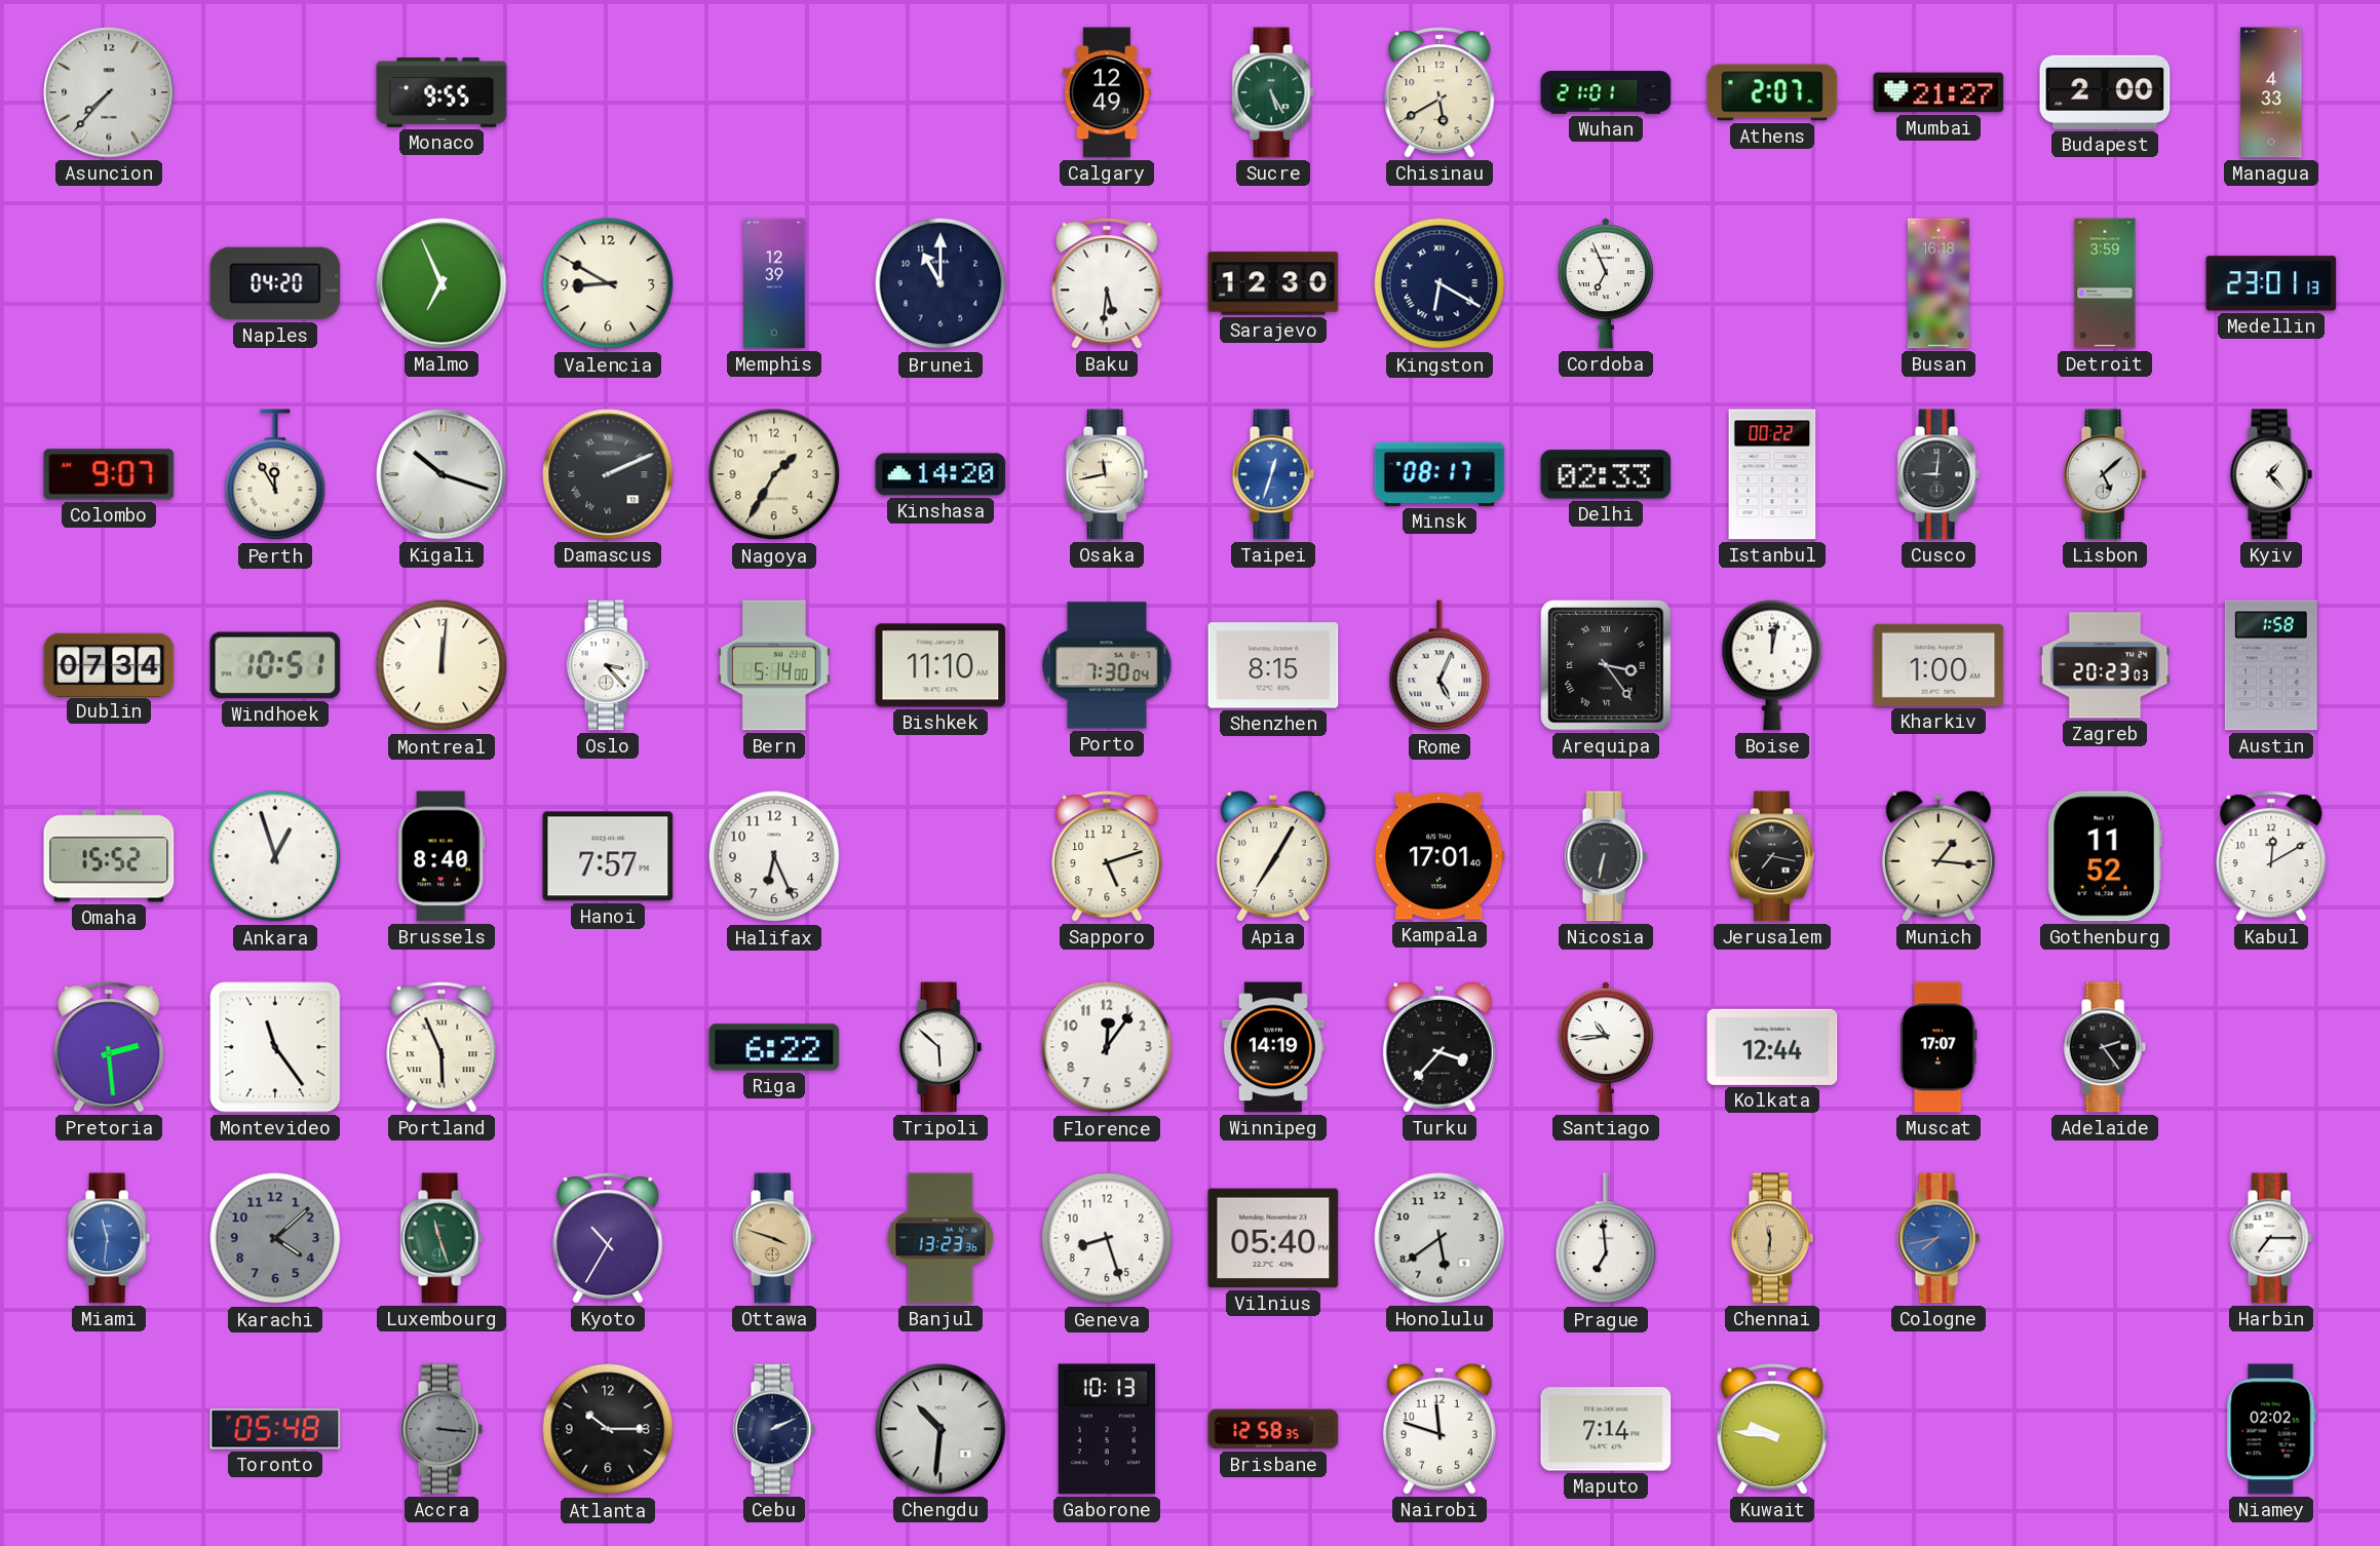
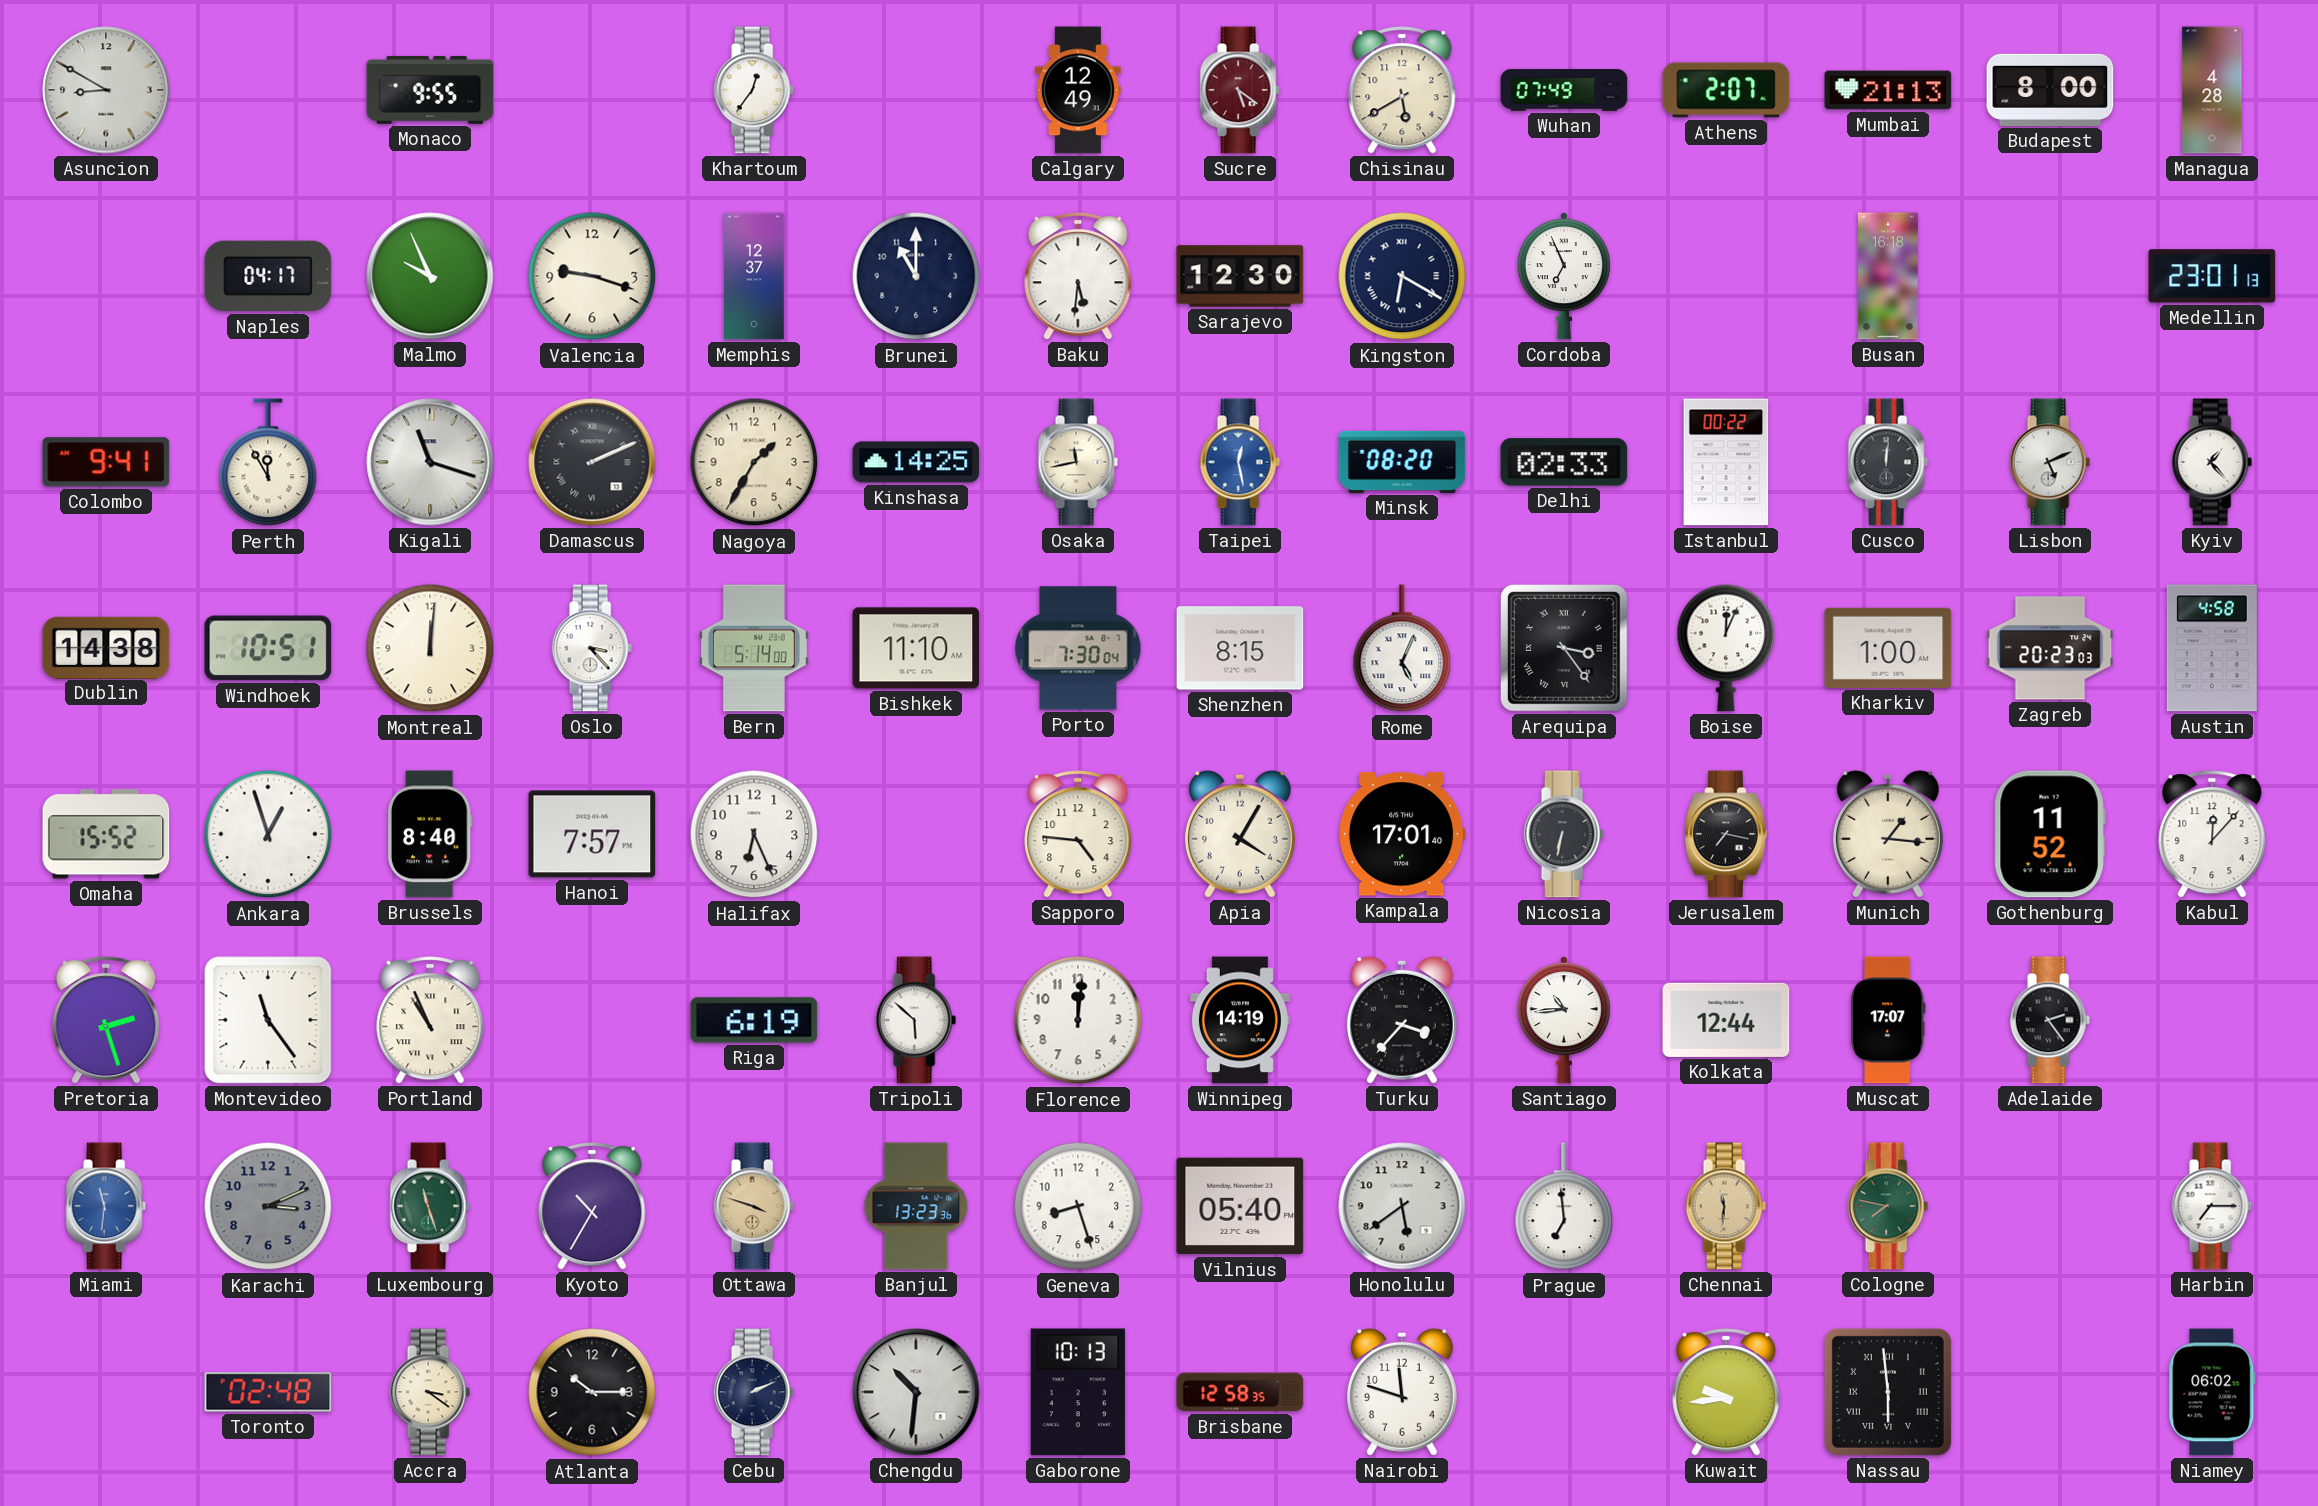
Asuncion: 7:37 -> 8:50
Khartoum: none -> 12:36
Sucre: 5:25 -> 5:21
Sucre dial: green -> burgundy
Wuhan: 21:01 -> 07:49
Mumbai: 21:27 -> 21:13
Budapest: 2:00 -> 8:00
Managua: 4:33 -> 4:28
Naples: 04:20 -> 04:17
Malmo: 6:56 -> 9:56
Valencia: 8:50 -> 9:18
Memphis: 12:39 -> 12:37
Detroit: 3:59 -> none
Colombo: 9:07 -> 9:41
Kigali: 10:18 -> 11:18
Kinshasa: 14:20 -> 14:25
Taipei: 12:33 -> 12:28
Minsk: 08:17 -> 08:20
Cusco: 9:01 -> 12:01
Lisbon: 5:08 -> 5:11
Dublin: 07:34 -> 14:38
Boise: 12:02 -> 12:04
Austin: 1:58 -> 4:58
Sapporo: 5:12 -> 4:46
Apia: 7:05 -> 4:05
Kabul: 12:10 -> 12:07
Pretoria: 2:29 -> 2:27
Portland: 5:56 -> 10:56
Riga: 6:22 -> 6:19
Florence: 12:06 -> 12:01
Karachi: 4:08 -> 3:11
Cologne: 7:43 -> 7:47
Cologne dial: blue -> green
Toronto: 05:48 -> 02:48
Accra: 3:16 -> 3:21
Accra dial: grey -> cream
Maputo: 7:14 -> none
Kuwait: 9:46 -> 9:44
Nassau: none -> 5:59
Niamey: 02:02 -> 06:02
